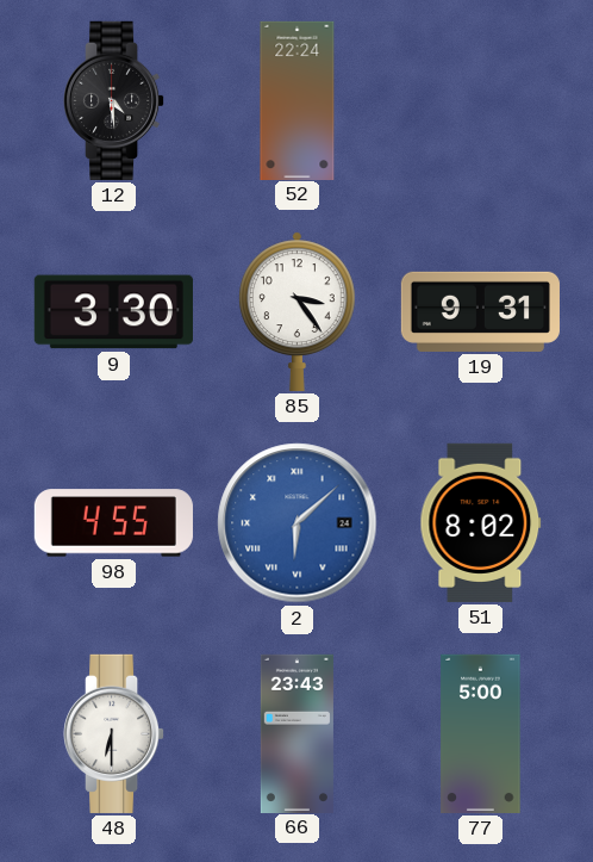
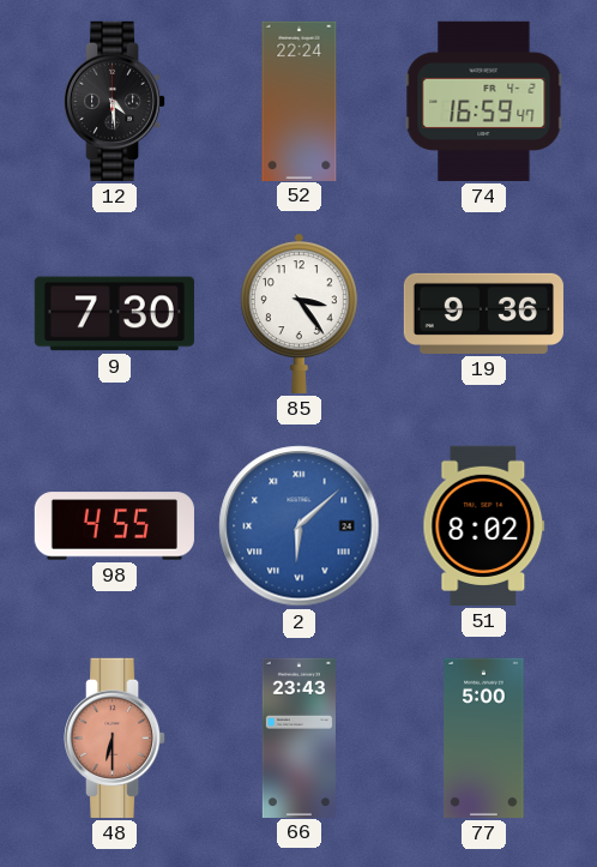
74: none -> 16:59
9: 3:30 -> 7:30
19: 9:31 -> 9:36
48 dial: white -> salmon
